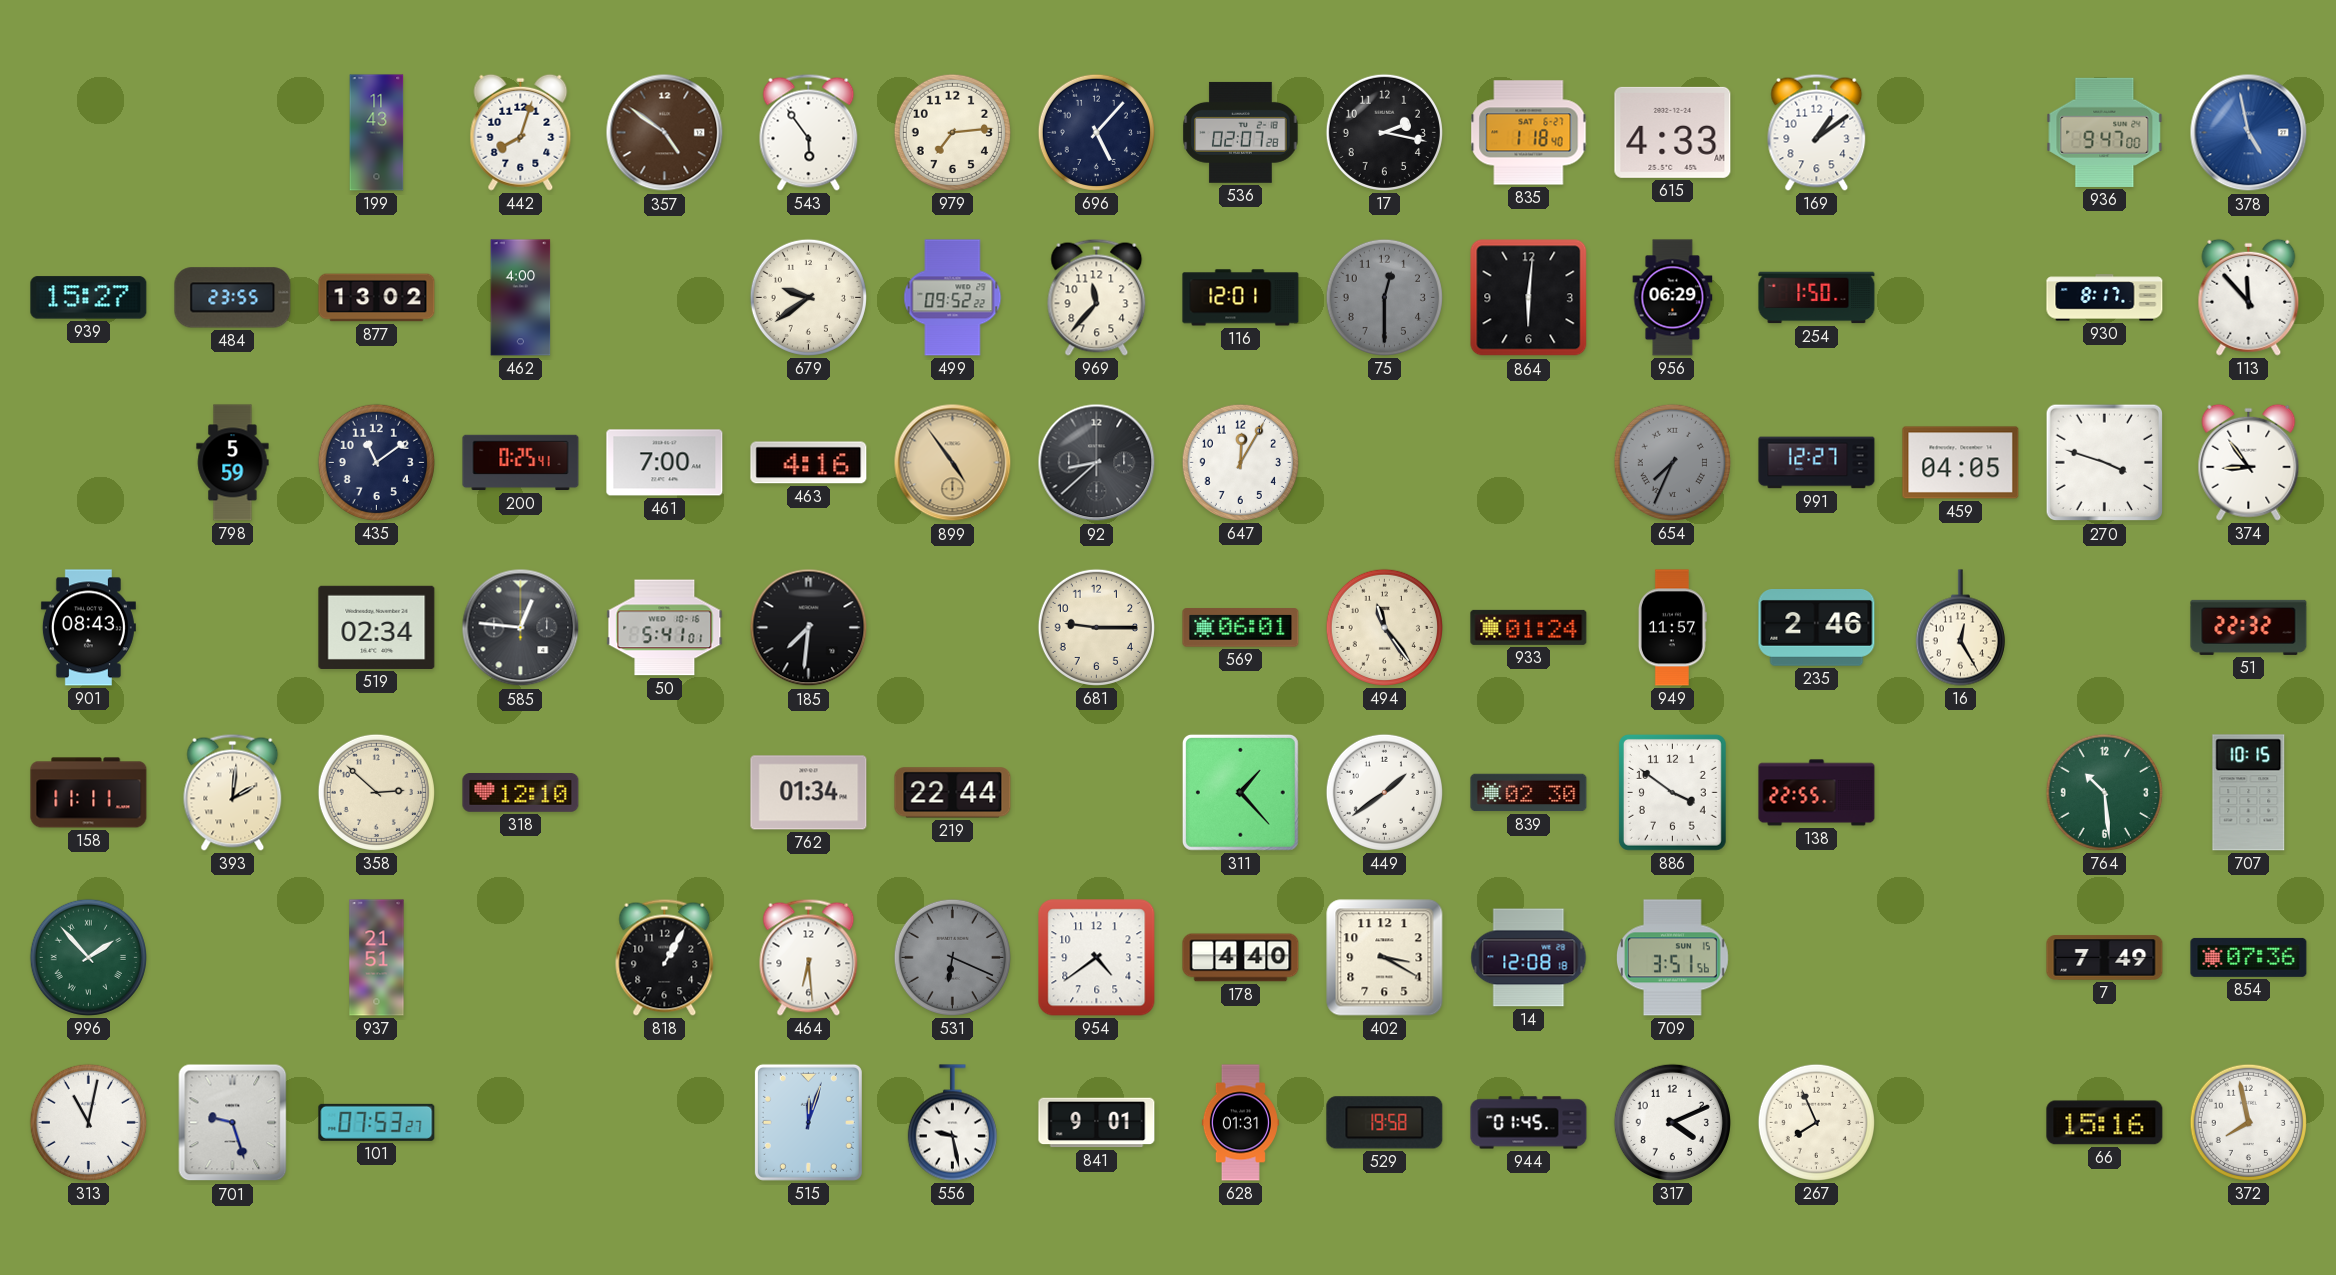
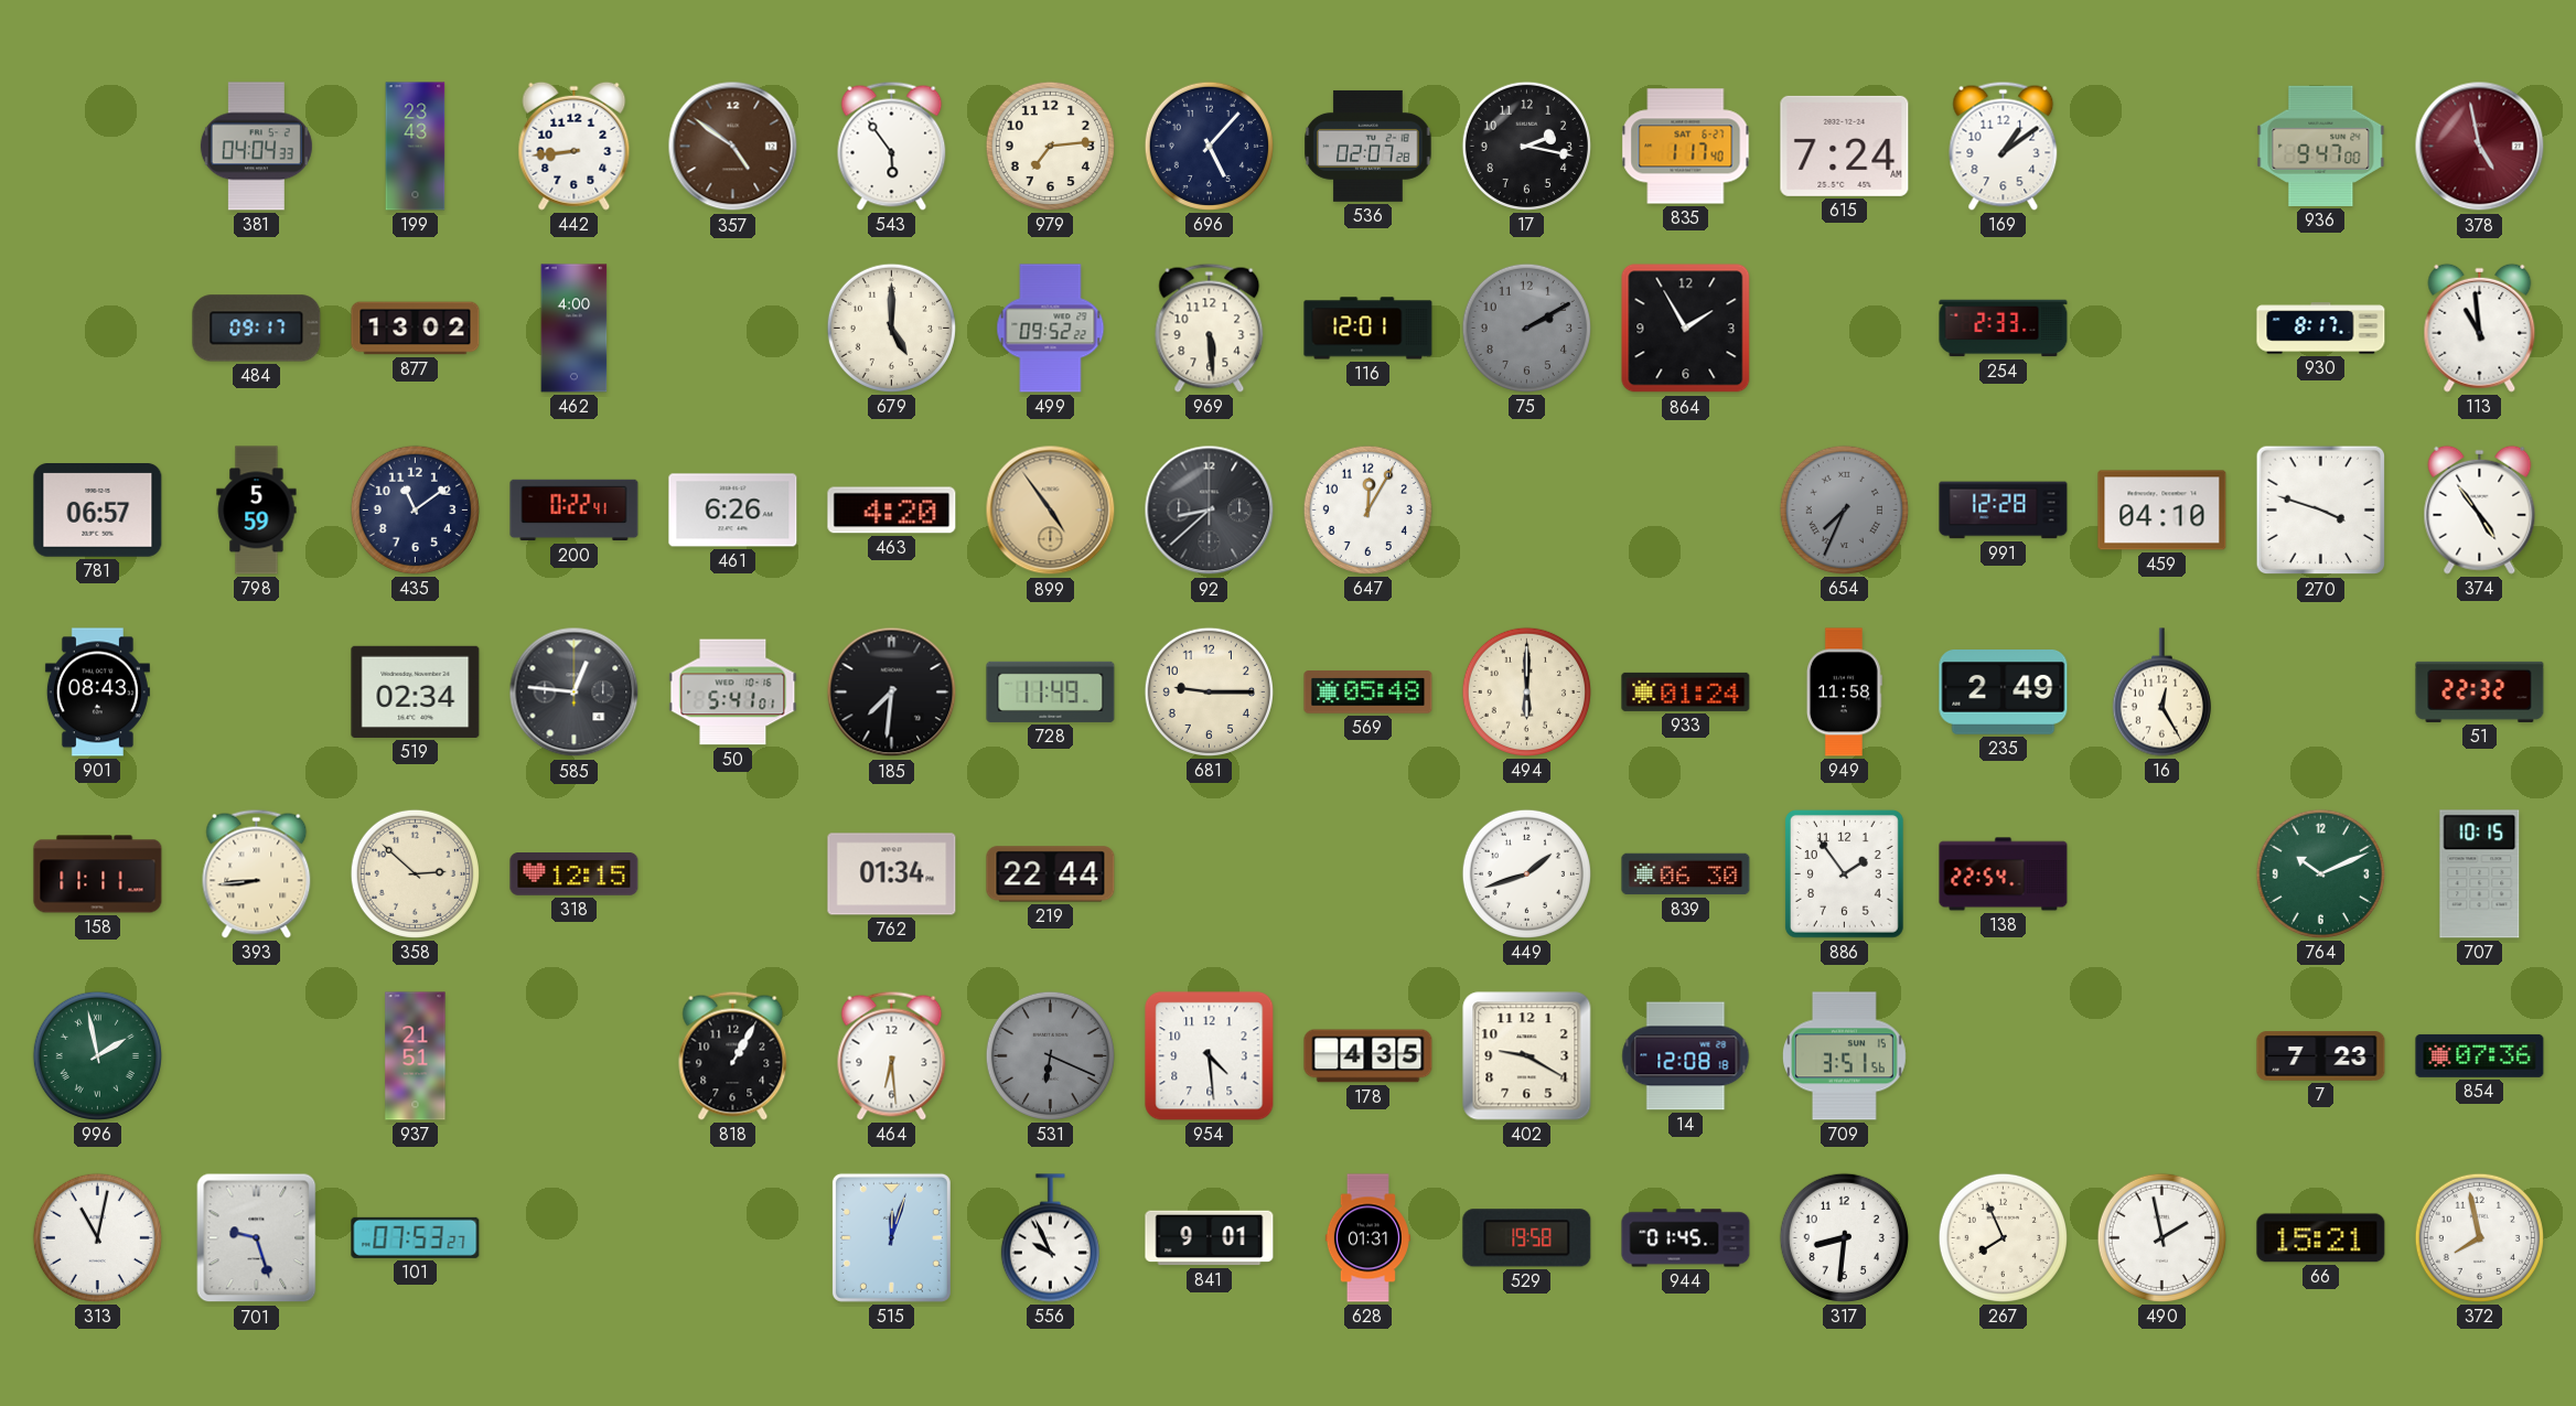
381: none -> 04:04
199: 11:43 -> 23:43
442: 8:03 -> 8:44
835: 1:18 -> 1:17
615: 4:33 -> 7:24
378 dial: blue -> burgundy
939: 15:27 -> none
484: 23:55 -> 09:17
679: 9:39 -> 5:00
969: 11:37 -> 5:29
75: 12:30 -> 2:10
864: 6:01 -> 1:55
956: 06:29 -> none
254: 1:50 -> 2:33
113: 11:53 -> 10:59
781: none -> 06:57
200: 0:25 -> 0:22
461: 7:00 -> 6:26
463: 4:16 -> 4:20
991: 12:27 -> 12:28
459: 04:05 -> 04:10
374: 8:54 -> 4:54
728: none -> 11:49
569: 06:01 -> 05:48
494: 11:24 -> 6:00
949: 11:57 -> 11:58
235: 2:46 -> 2:49
393: 2:01 -> 8:44
318: 12:10 -> 12:15
311: 1:23 -> none
449: 1:39 -> 1:42
839: 02:30 -> 06:30
886: 3:51 -> 1:54
138: 22:55 -> 22:54
764: 10:29 -> 10:11
996: 1:53 -> 1:58
954: 4:39 -> 4:29
178: 4:40 -> 4:35
402: 3:20 -> 9:20
7: 7:49 -> 7:23
556: 9:28 -> 9:56
317: 4:11 -> 8:31
490: none -> 1:58
66: 15:16 -> 15:21
